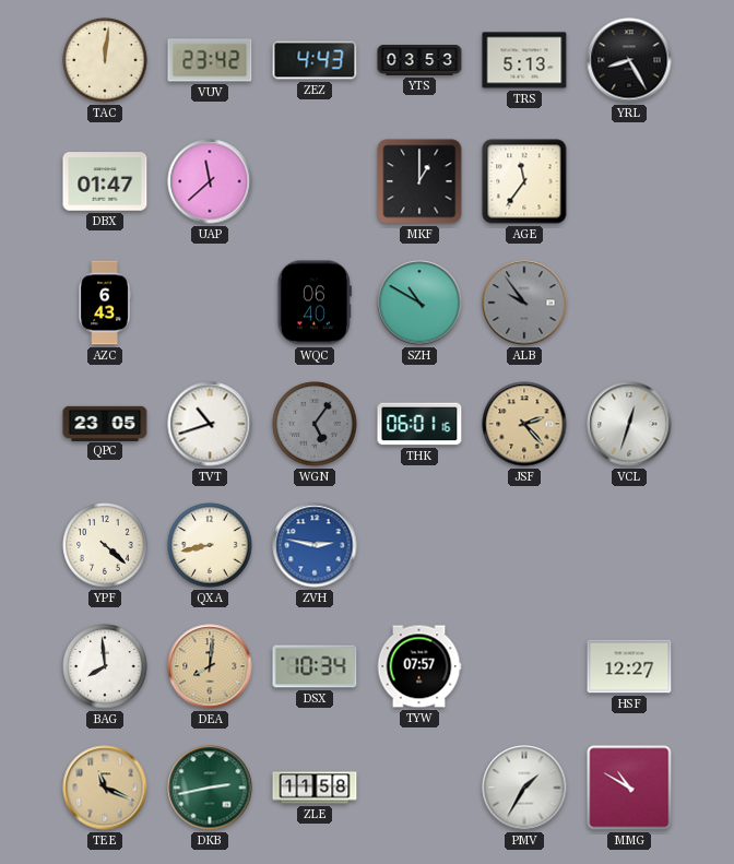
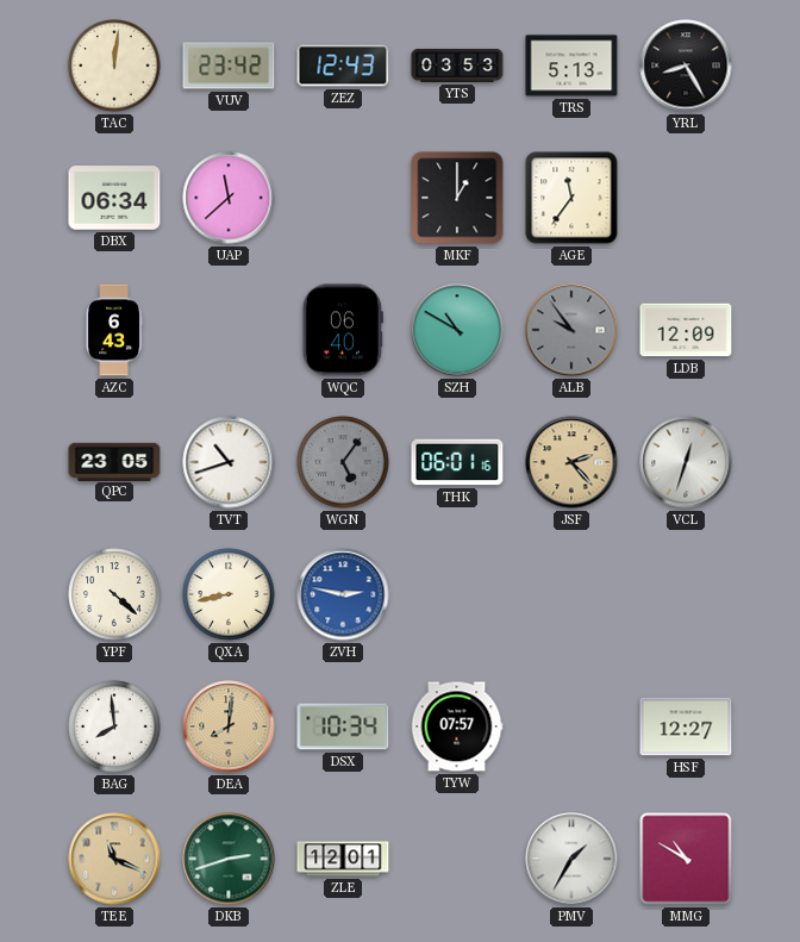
ZEZ: 4:43 -> 12:43
DBX: 01:47 -> 06:34
LDB: none -> 12:09
DKB: 2:43 -> 2:42
ZLE: 11:58 -> 12:01
